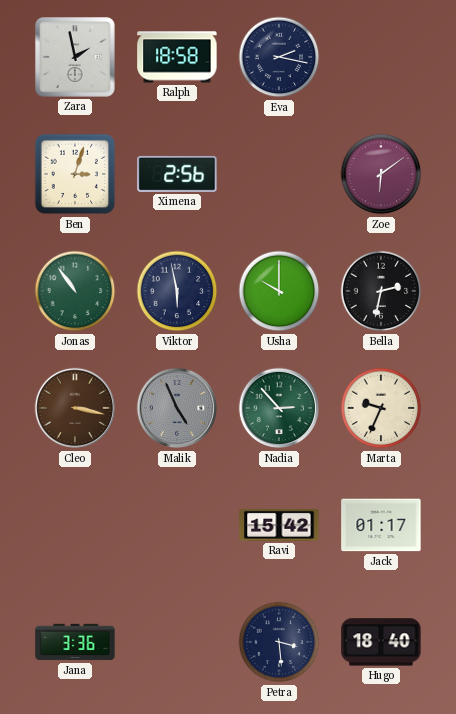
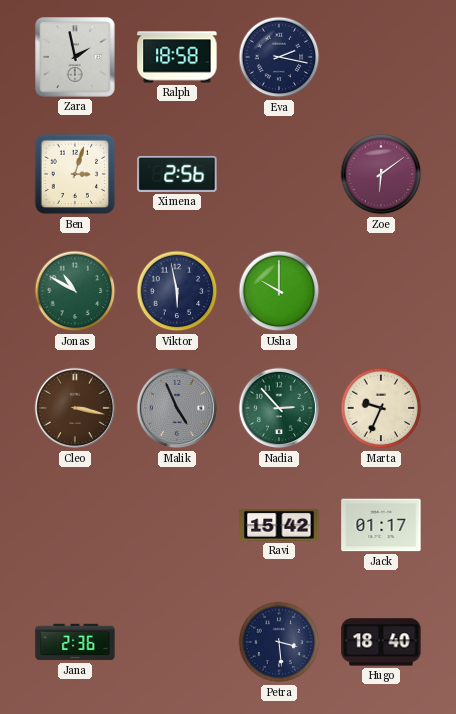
Jonas: 10:54 -> 10:50
Bella: 2:32 -> none
Jana: 3:36 -> 2:36
